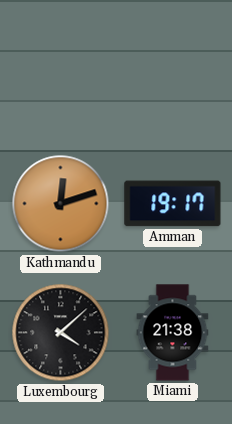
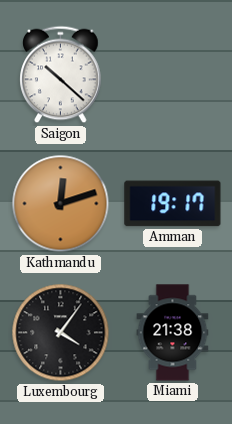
Saigon: none -> 10:22
Luxembourg: 4:08 -> 4:06
